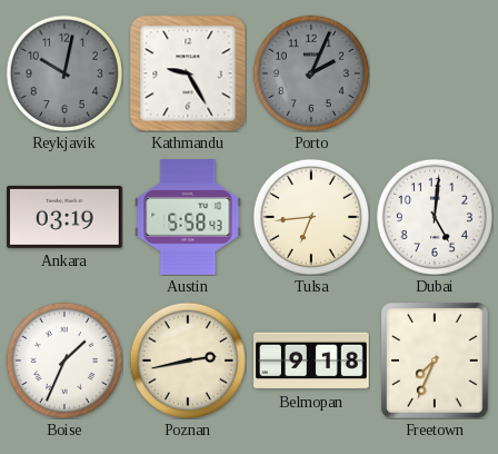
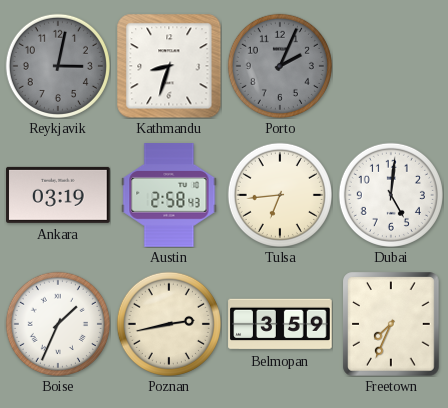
Reykjavik: 10:02 -> 3:02
Kathmandu: 9:25 -> 8:33
Austin: 5:58 -> 2:58
Belmopan: 9:18 -> 3:59
